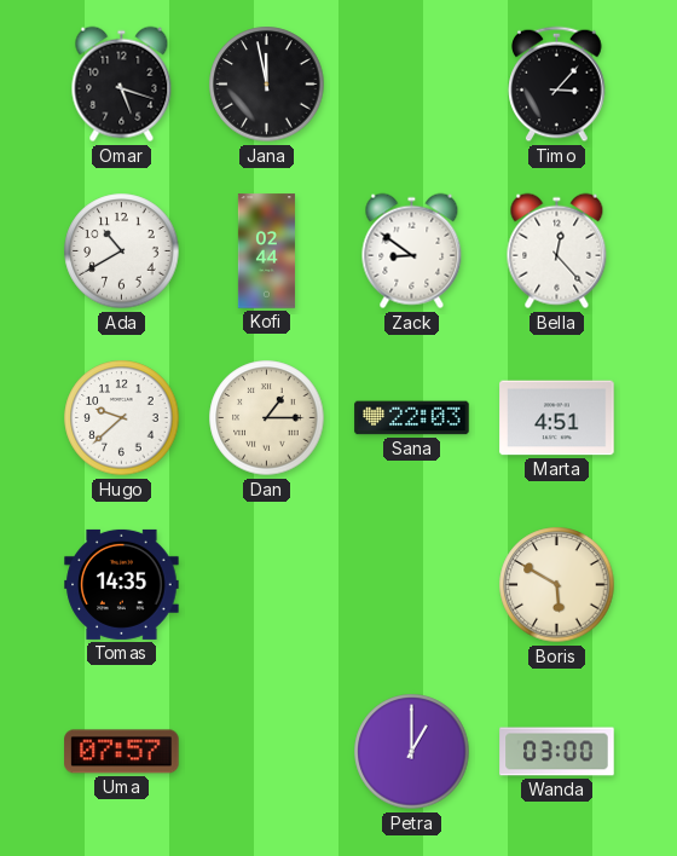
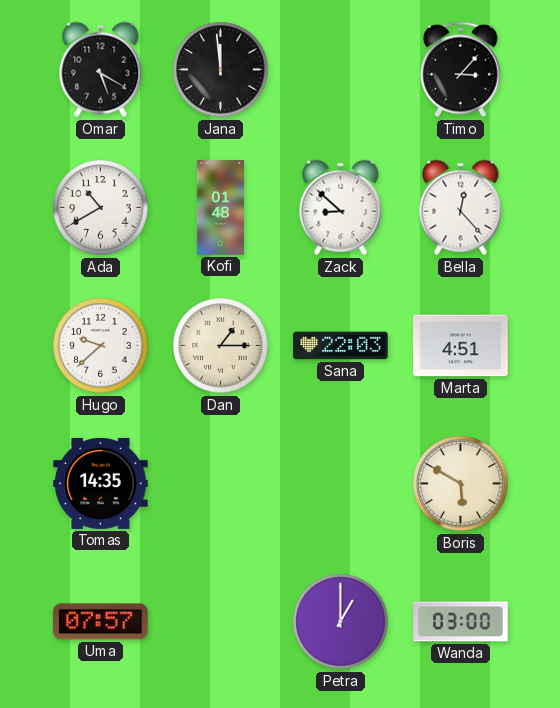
Omar: 5:18 -> 5:20
Jana: 11:58 -> 11:59
Kofi: 02:44 -> 01:48
Zack: 8:51 -> 8:52
